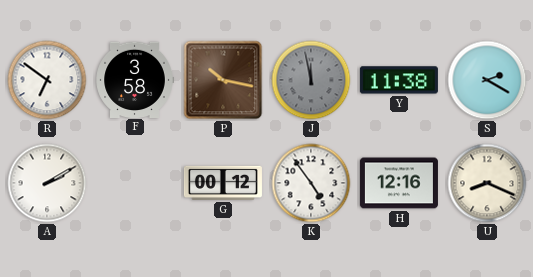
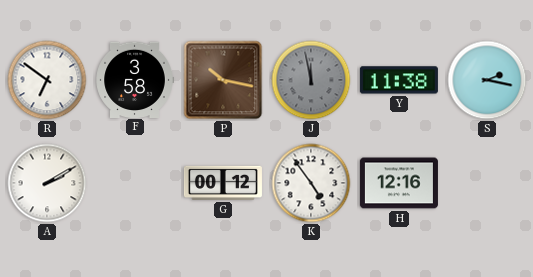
S: 2:20 -> 2:17
U: 8:19 -> none
